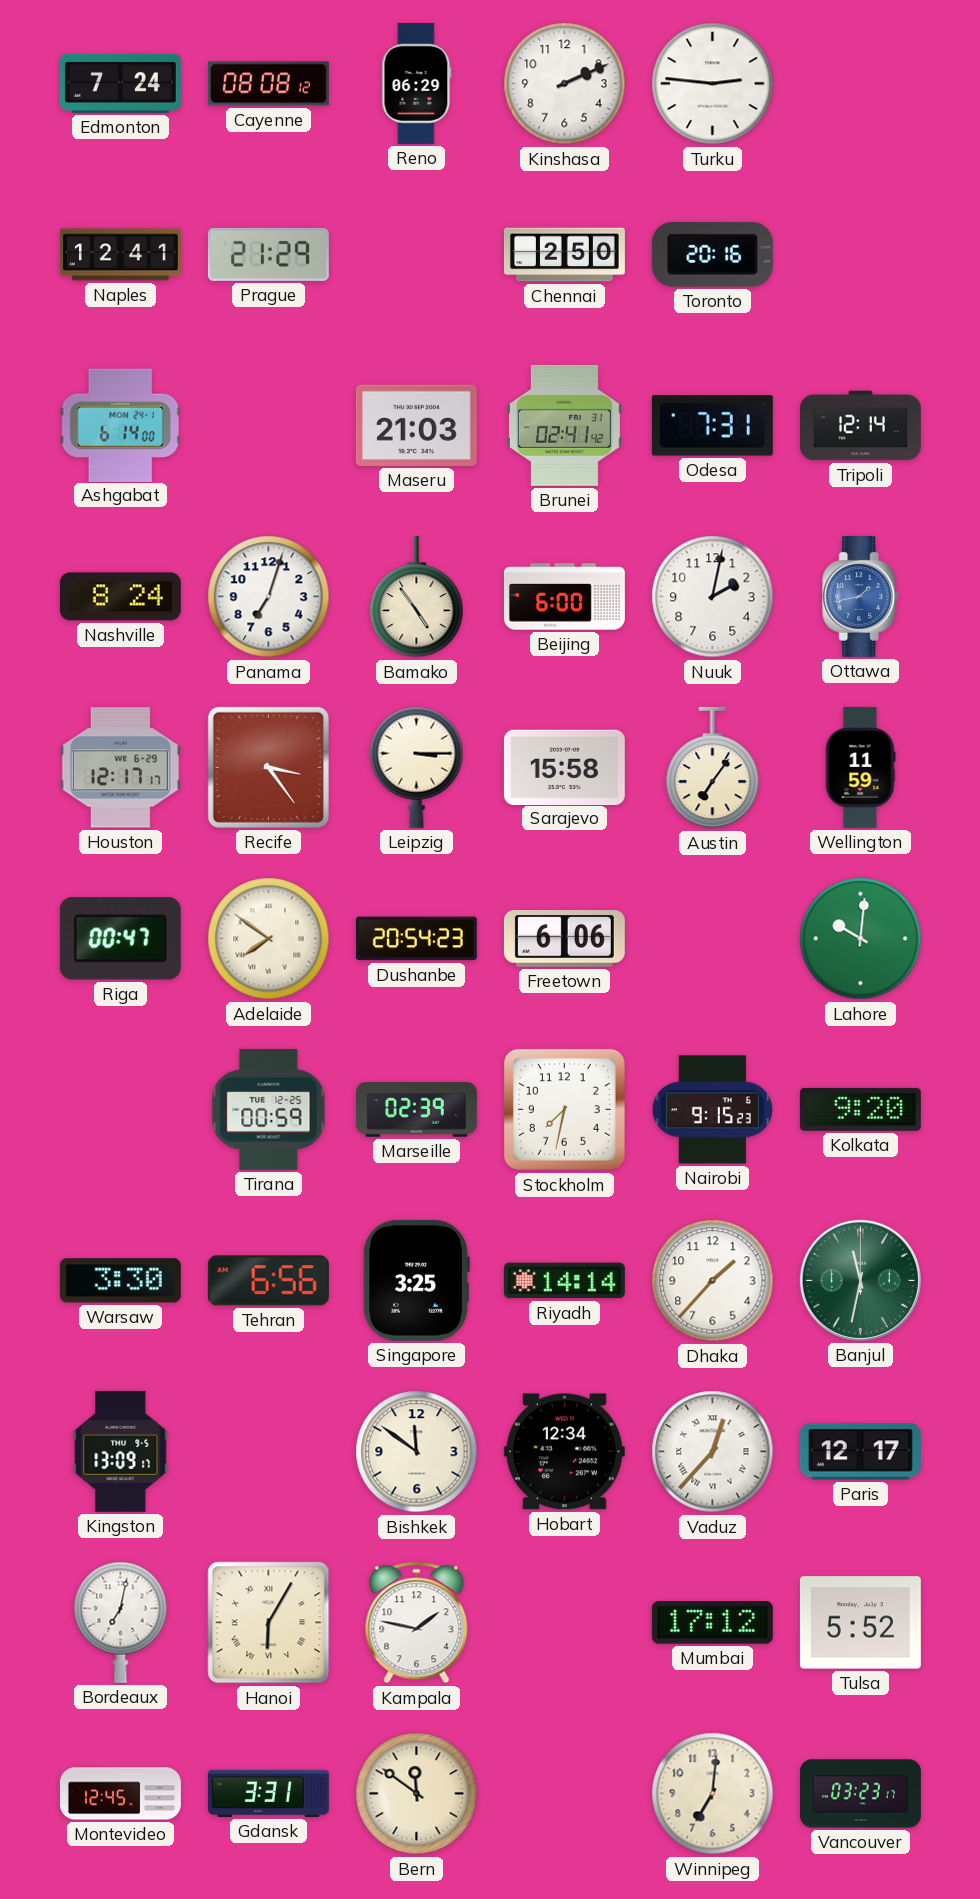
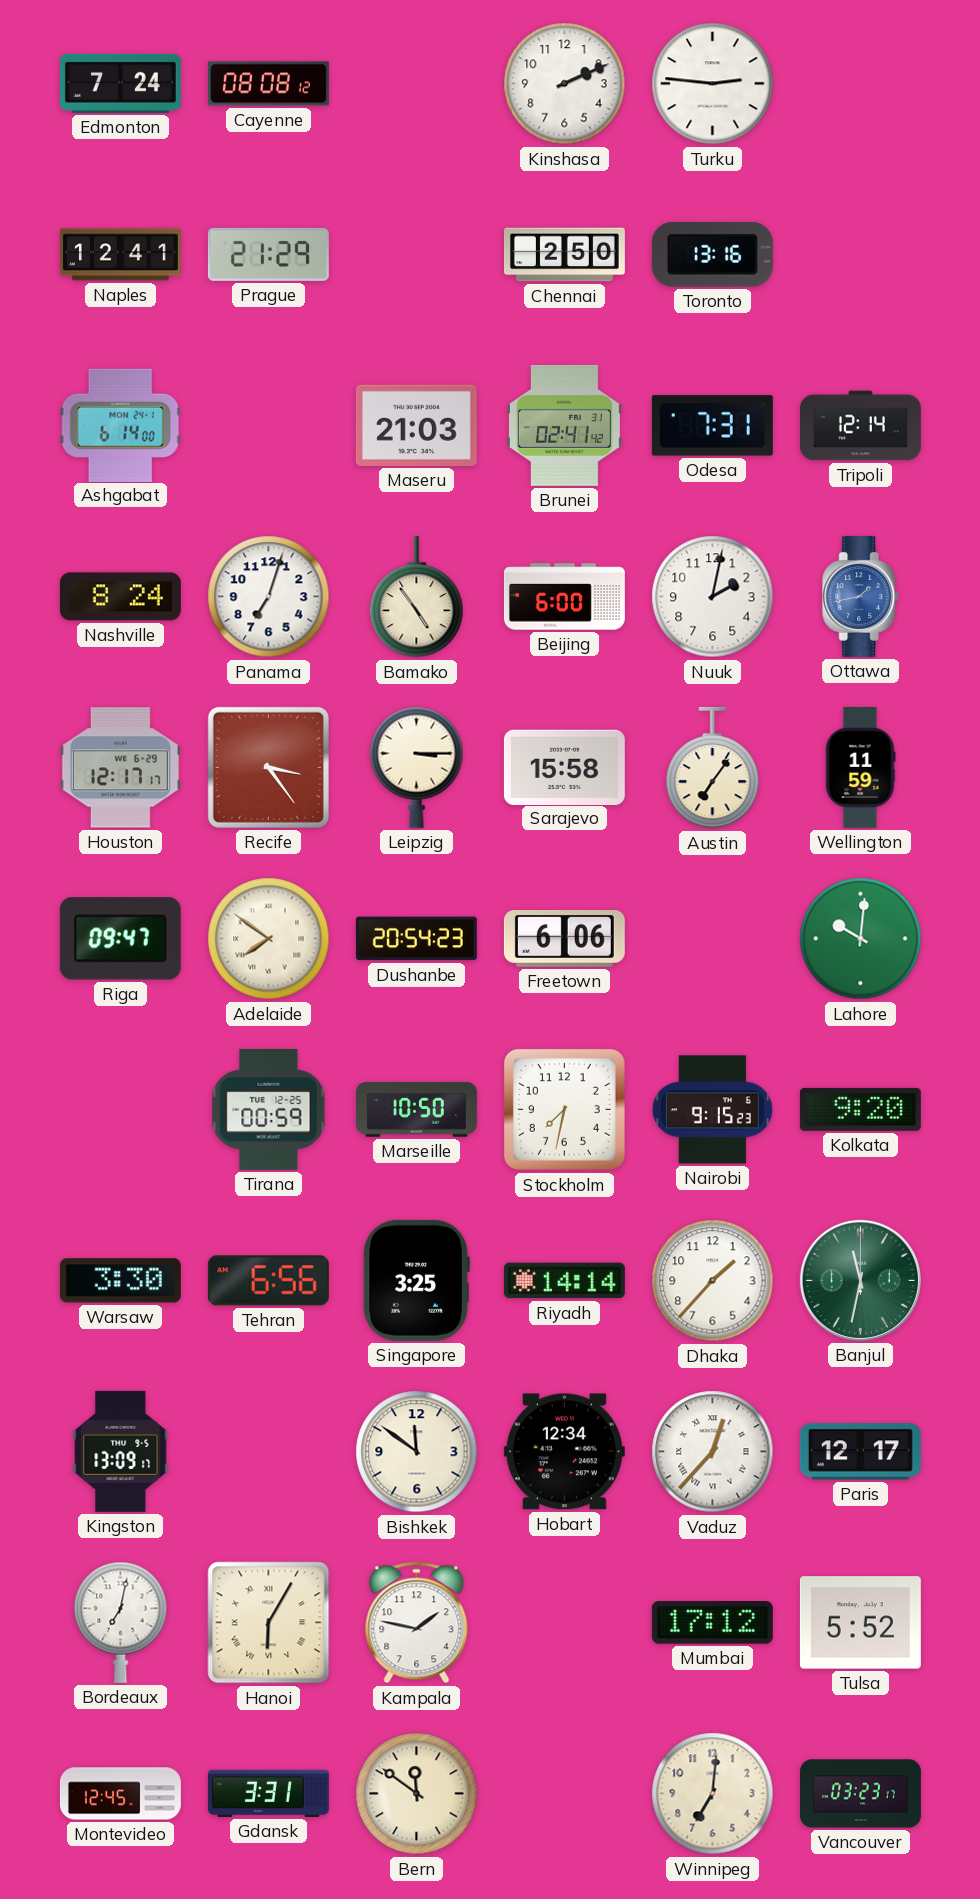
Reno: 06:29 -> none
Toronto: 20:16 -> 13:16
Riga: 00:47 -> 09:47
Marseille: 02:39 -> 10:50
